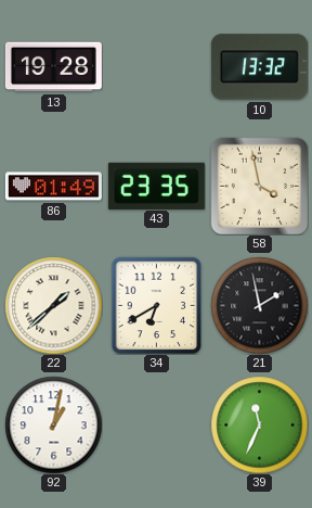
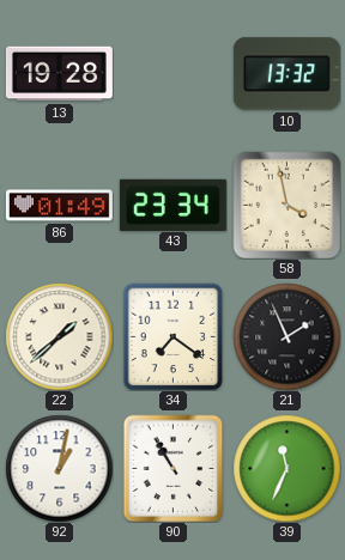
43: 23:35 -> 23:34
34: 6:40 -> 7:21
21: 1:58 -> 1:56
90: none -> 10:55
